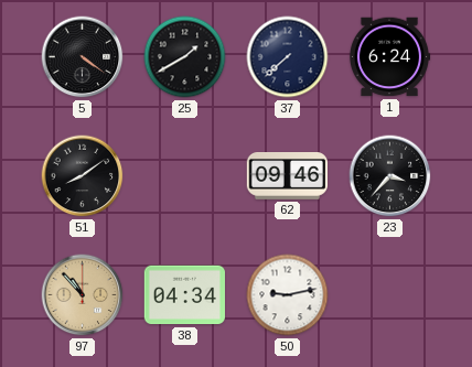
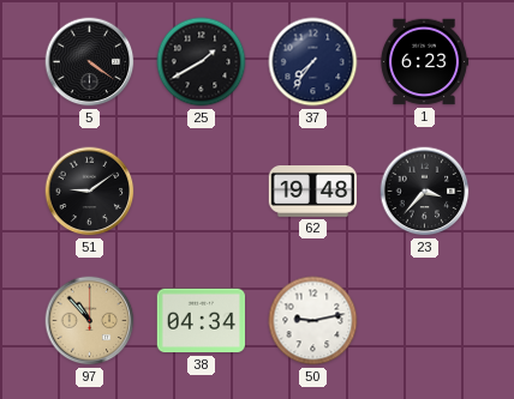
37: 7:38 -> 7:36
1: 6:24 -> 6:23
51: 8:09 -> 9:09
62: 09:46 -> 19:48
